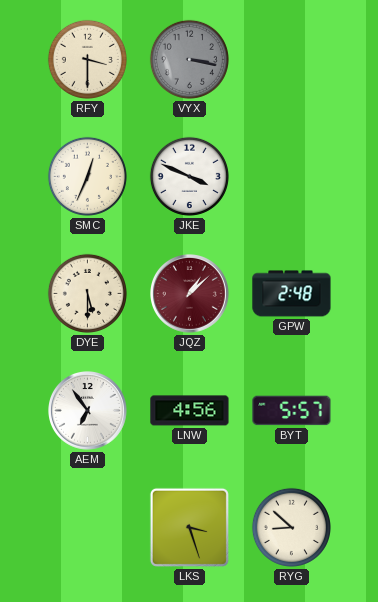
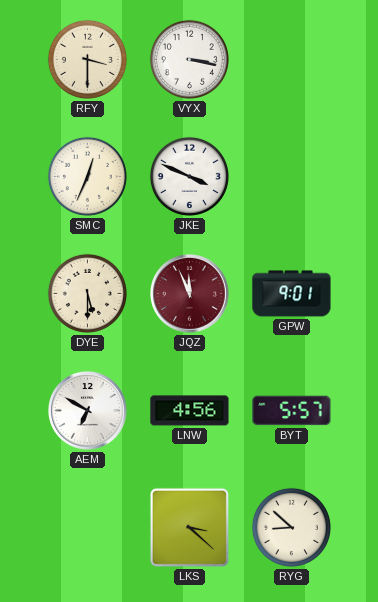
VYX dial: grey -> white
JQZ: 1:08 -> 11:56
GPW: 2:48 -> 9:01
AEM: 6:54 -> 6:50
LKS: 3:27 -> 3:22
